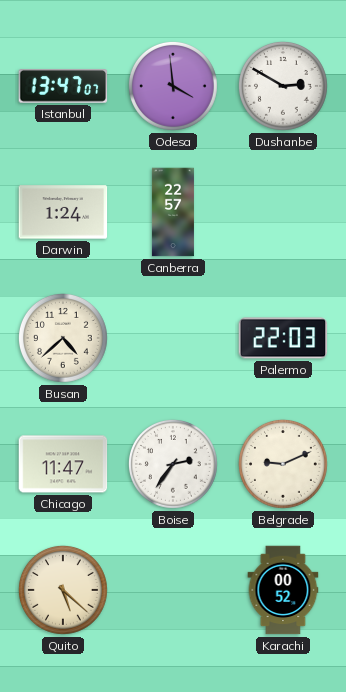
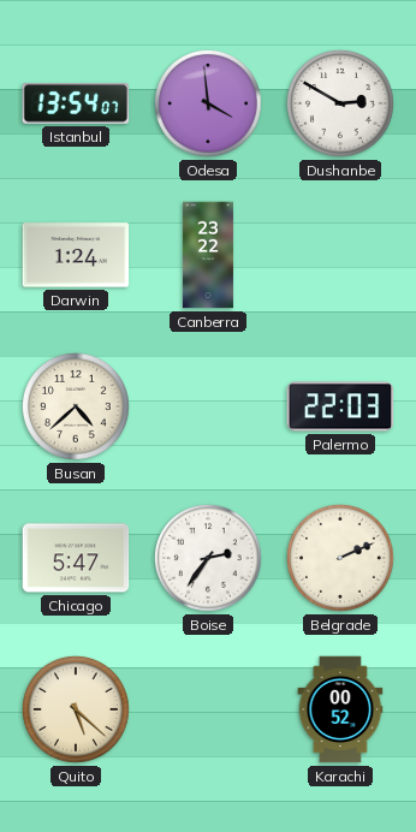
Istanbul: 13:47 -> 13:54
Canberra: 22:57 -> 23:22
Chicago: 11:47 -> 5:47
Belgrade: 9:11 -> 2:11
